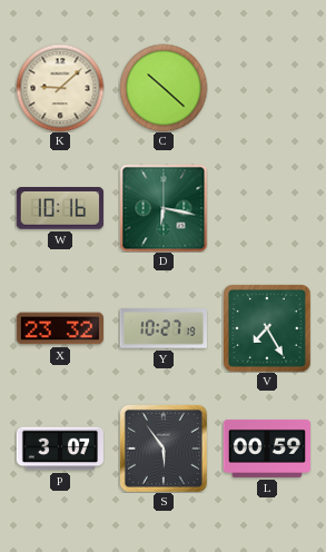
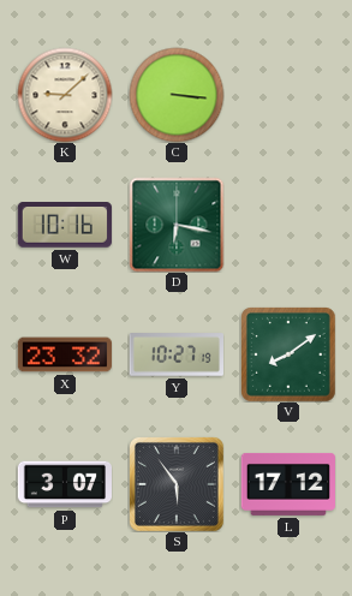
C: 10:22 -> 3:16
V: 7:25 -> 8:09
L: 00:59 -> 17:12
